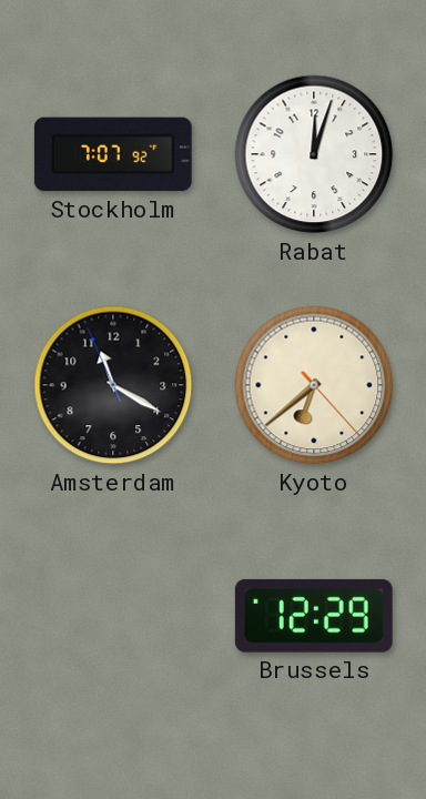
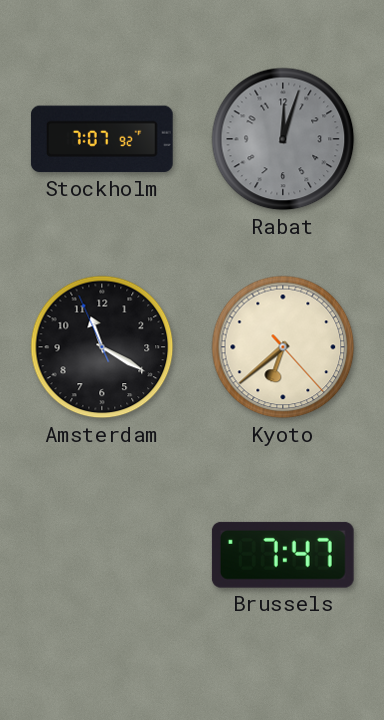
Rabat dial: white -> grey
Brussels: 12:29 -> 7:47
